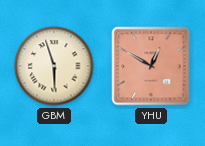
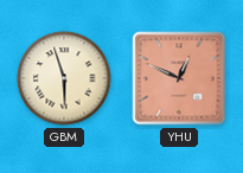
YHU: 12:50 -> 12:49
